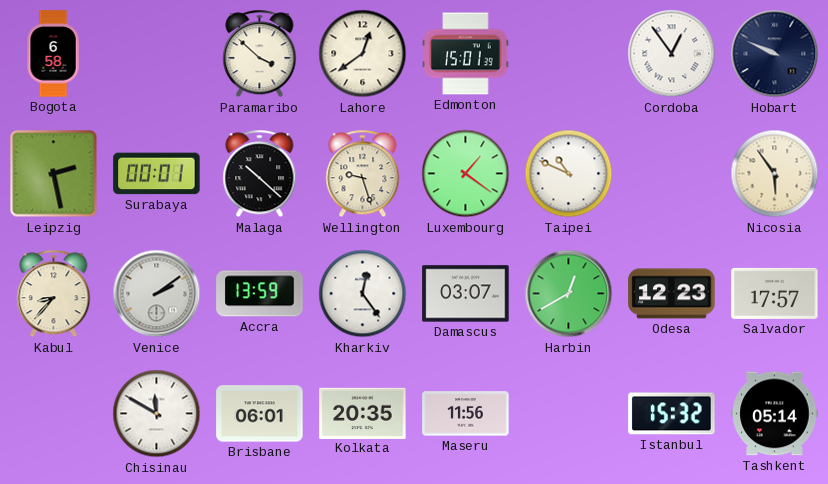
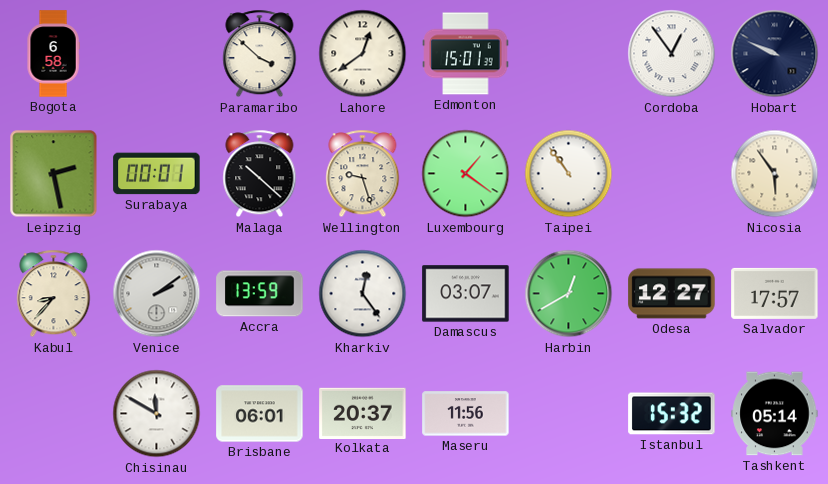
Taipei: 10:49 -> 10:54
Odesa: 12:23 -> 12:27
Kolkata: 20:35 -> 20:37
